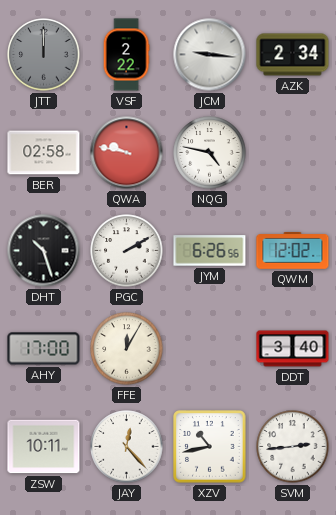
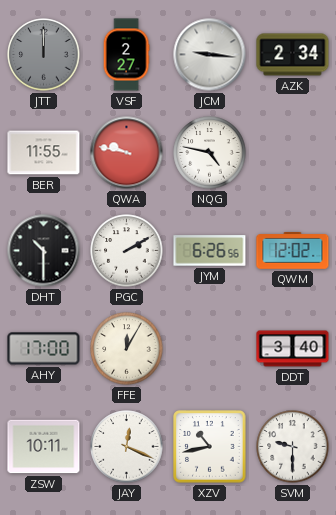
VSF: 2:22 -> 2:27
BER: 02:58 -> 11:55
DHT: 10:27 -> 10:30
JAY: 12:23 -> 12:19
SVM: 2:44 -> 9:30
